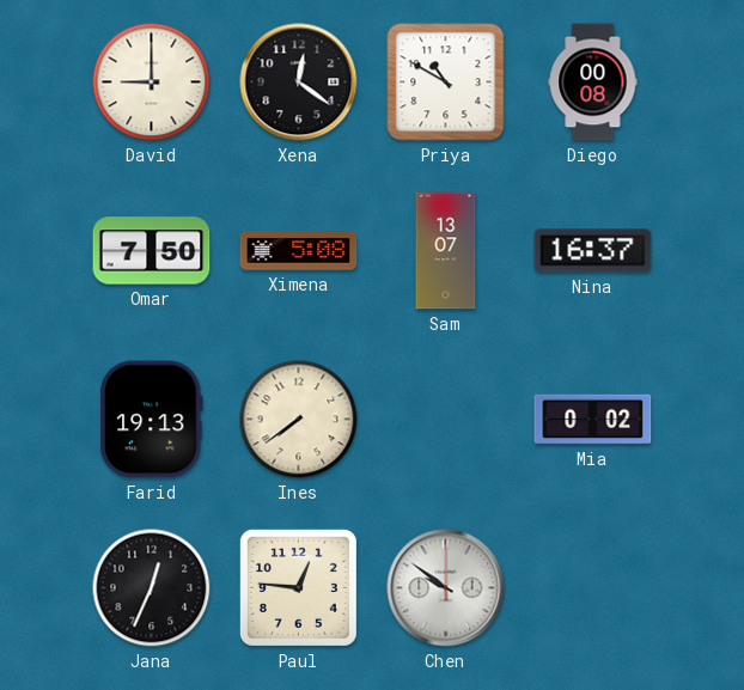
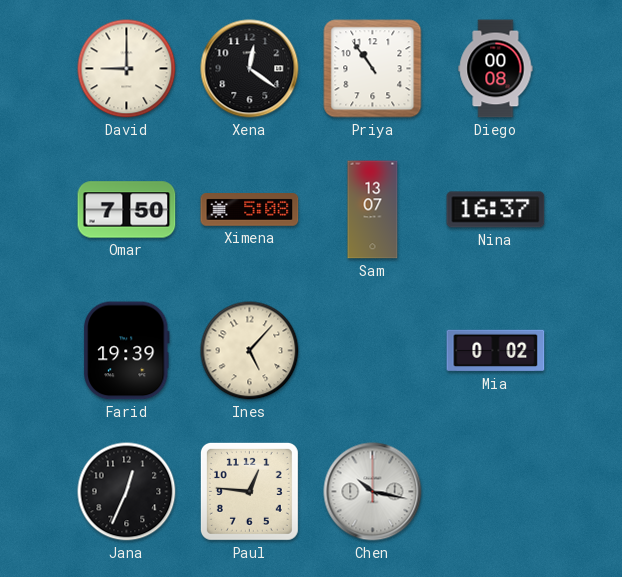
Priya: 10:50 -> 10:54
Farid: 19:13 -> 19:39
Ines: 7:39 -> 5:07
Chen: 9:51 -> 10:17
